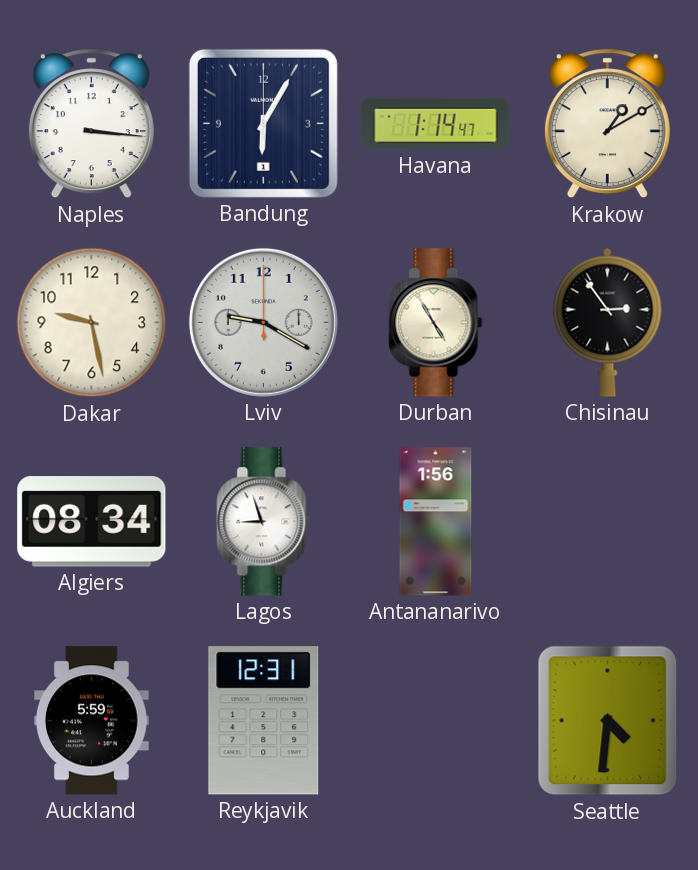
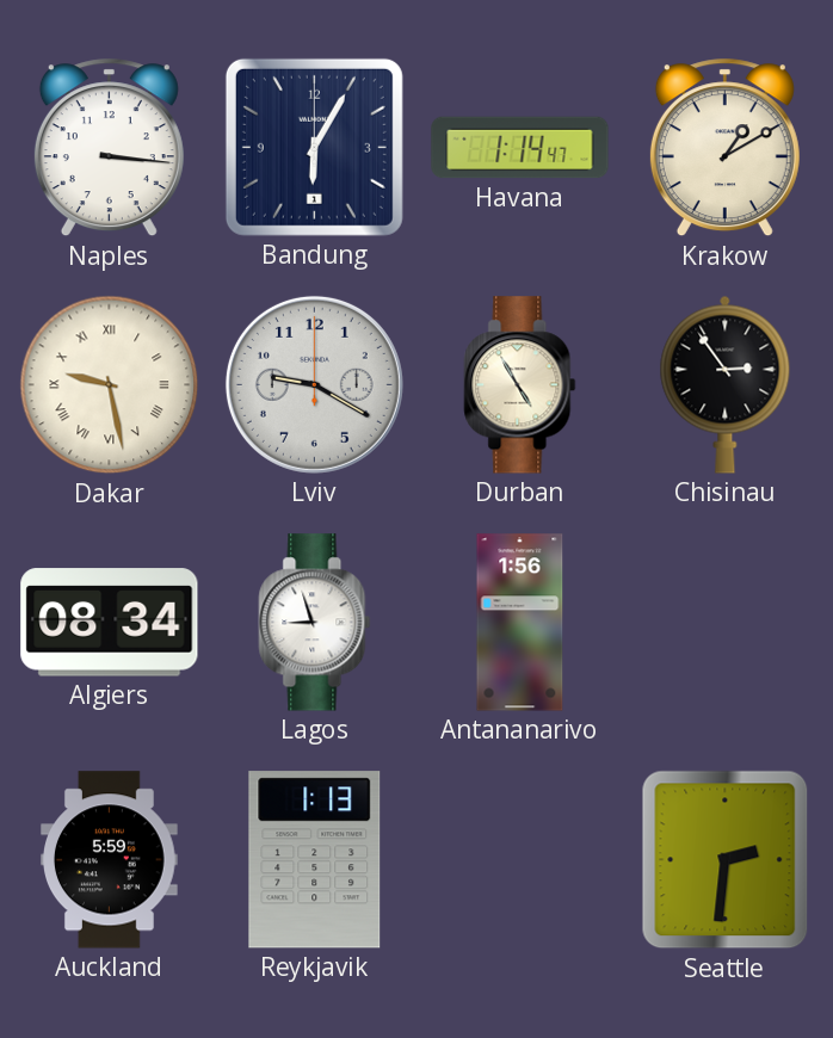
Dakar numerals: Arabic -> Roman
Reykjavik: 12:31 -> 1:13
Seattle: 4:31 -> 2:31
